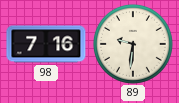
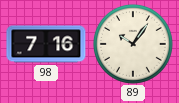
89: 9:31 -> 10:06
